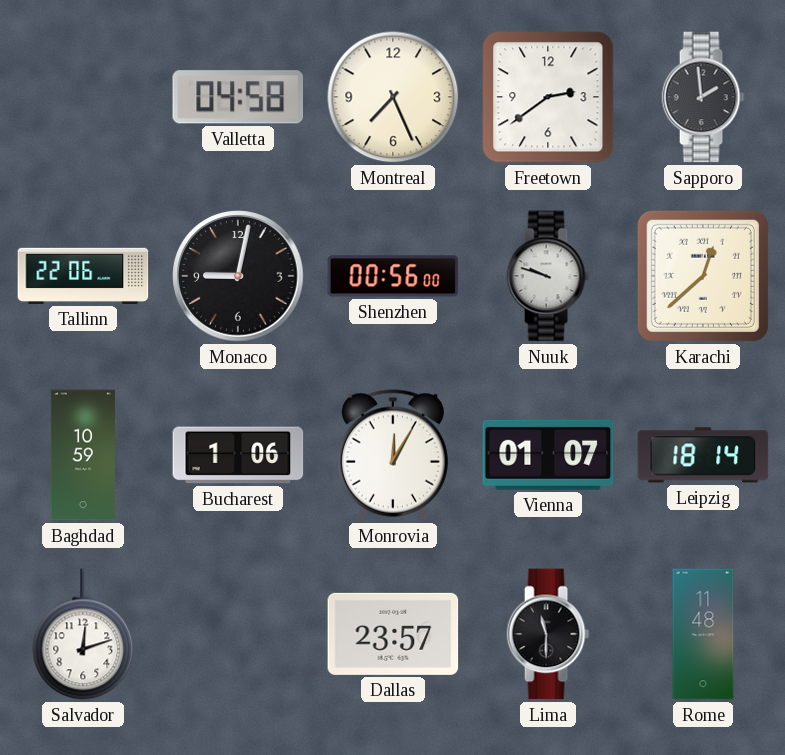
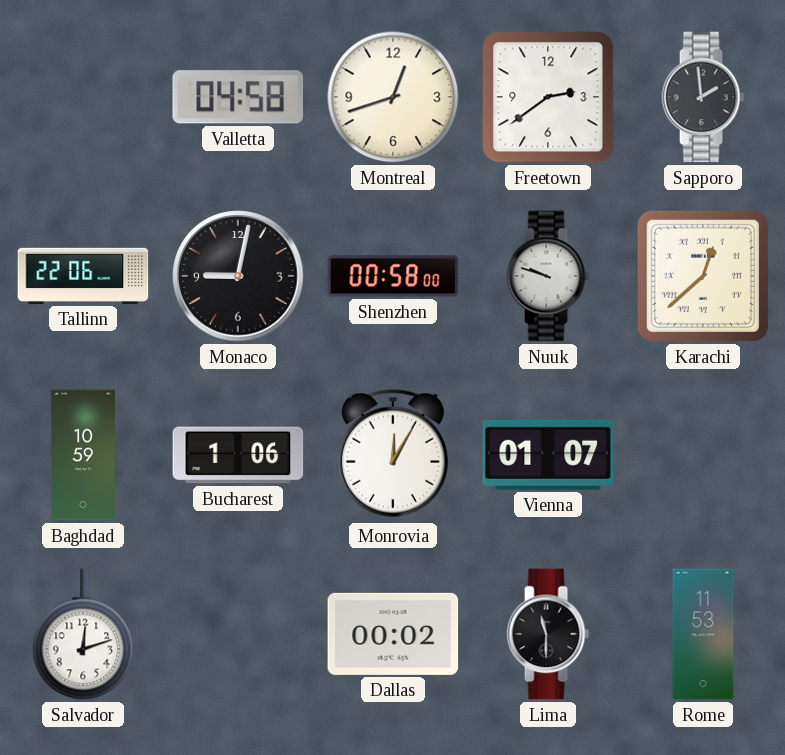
Montreal: 7:26 -> 12:42
Shenzhen: 00:56 -> 00:58
Leipzig: 18:14 -> none
Dallas: 23:57 -> 00:02
Rome: 11:48 -> 11:53
